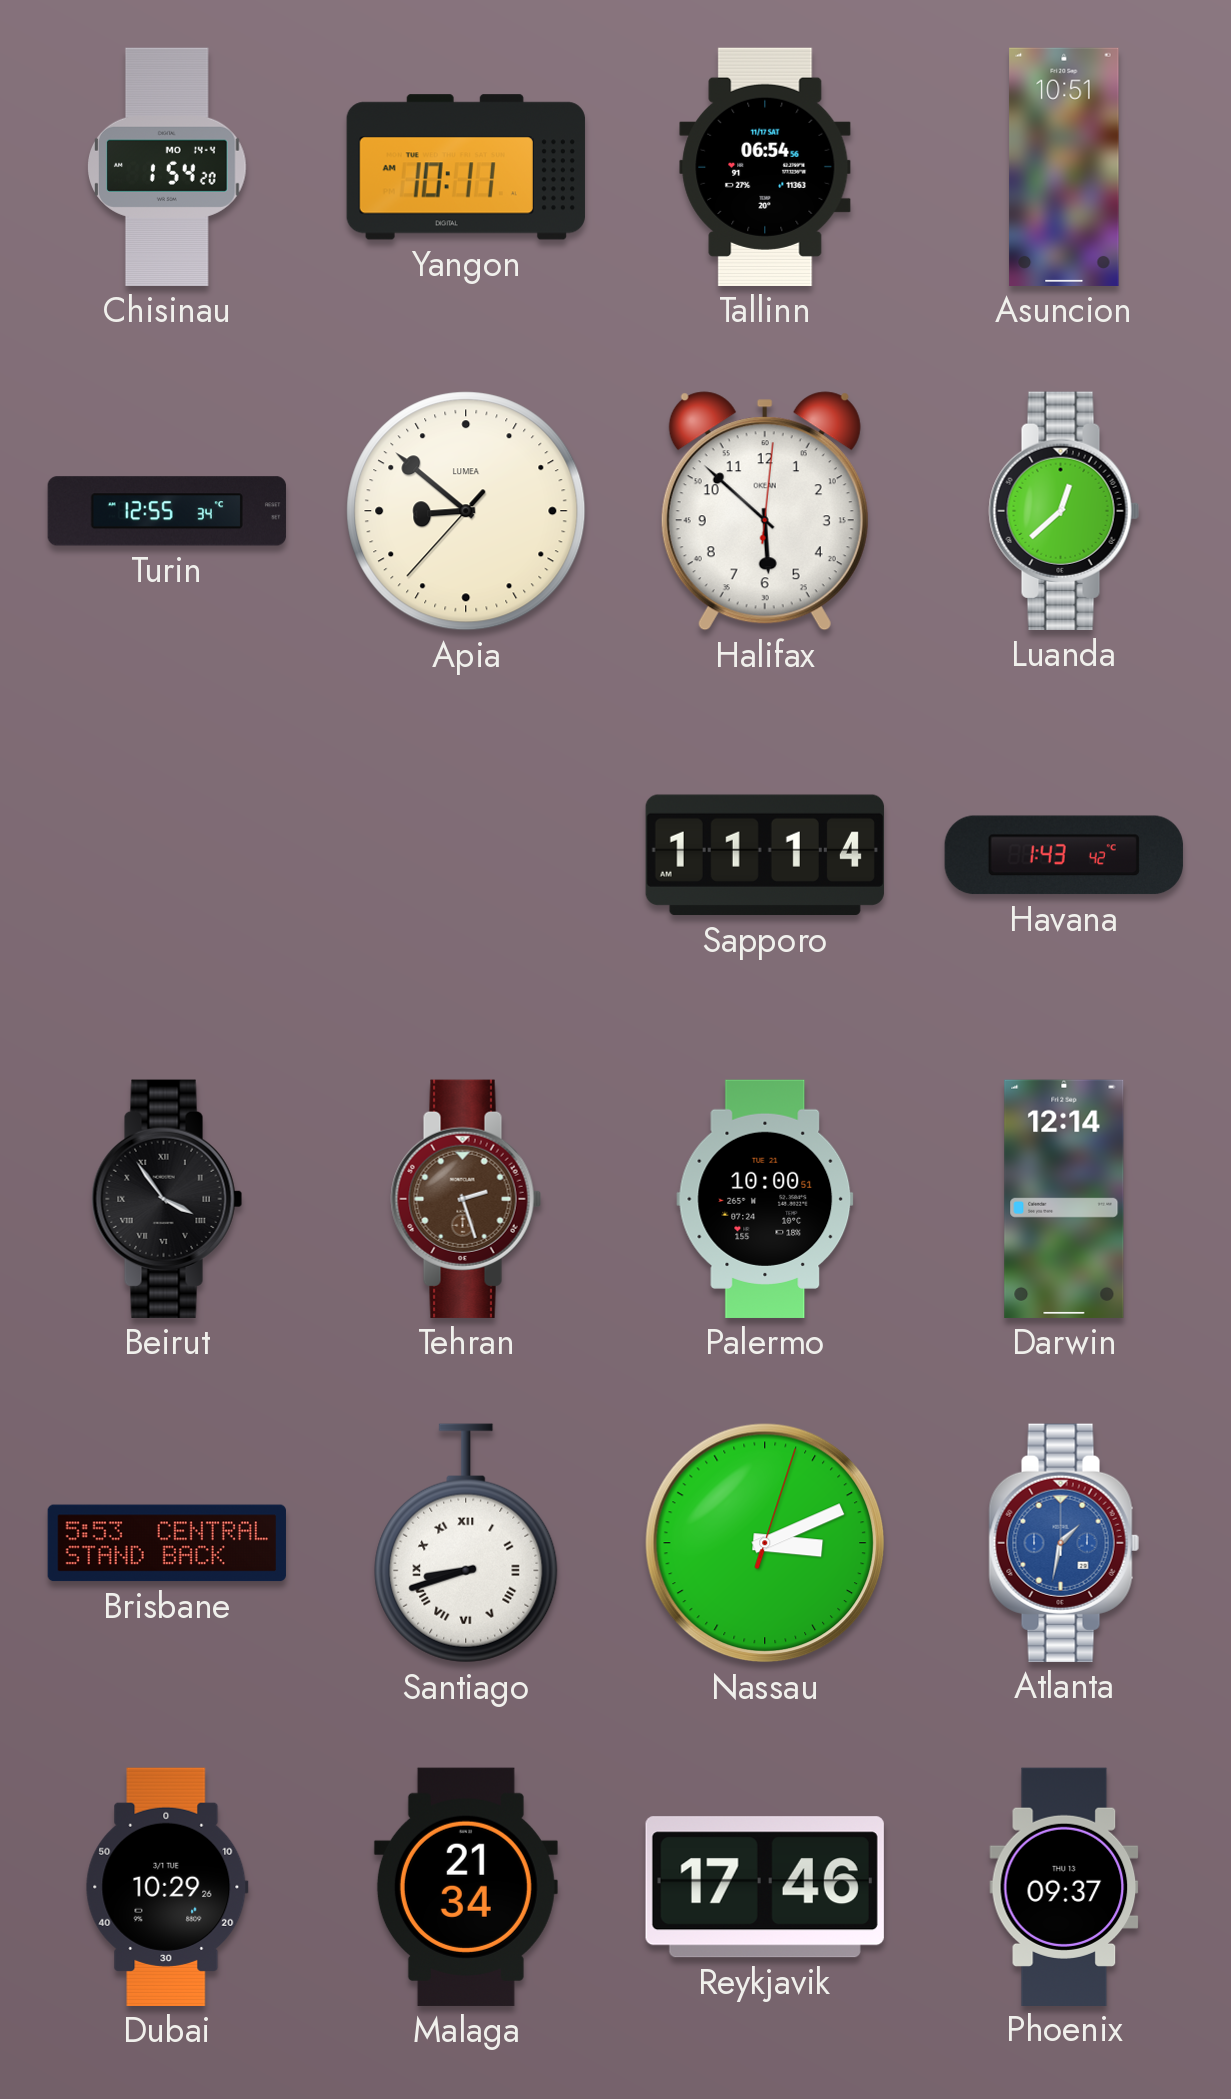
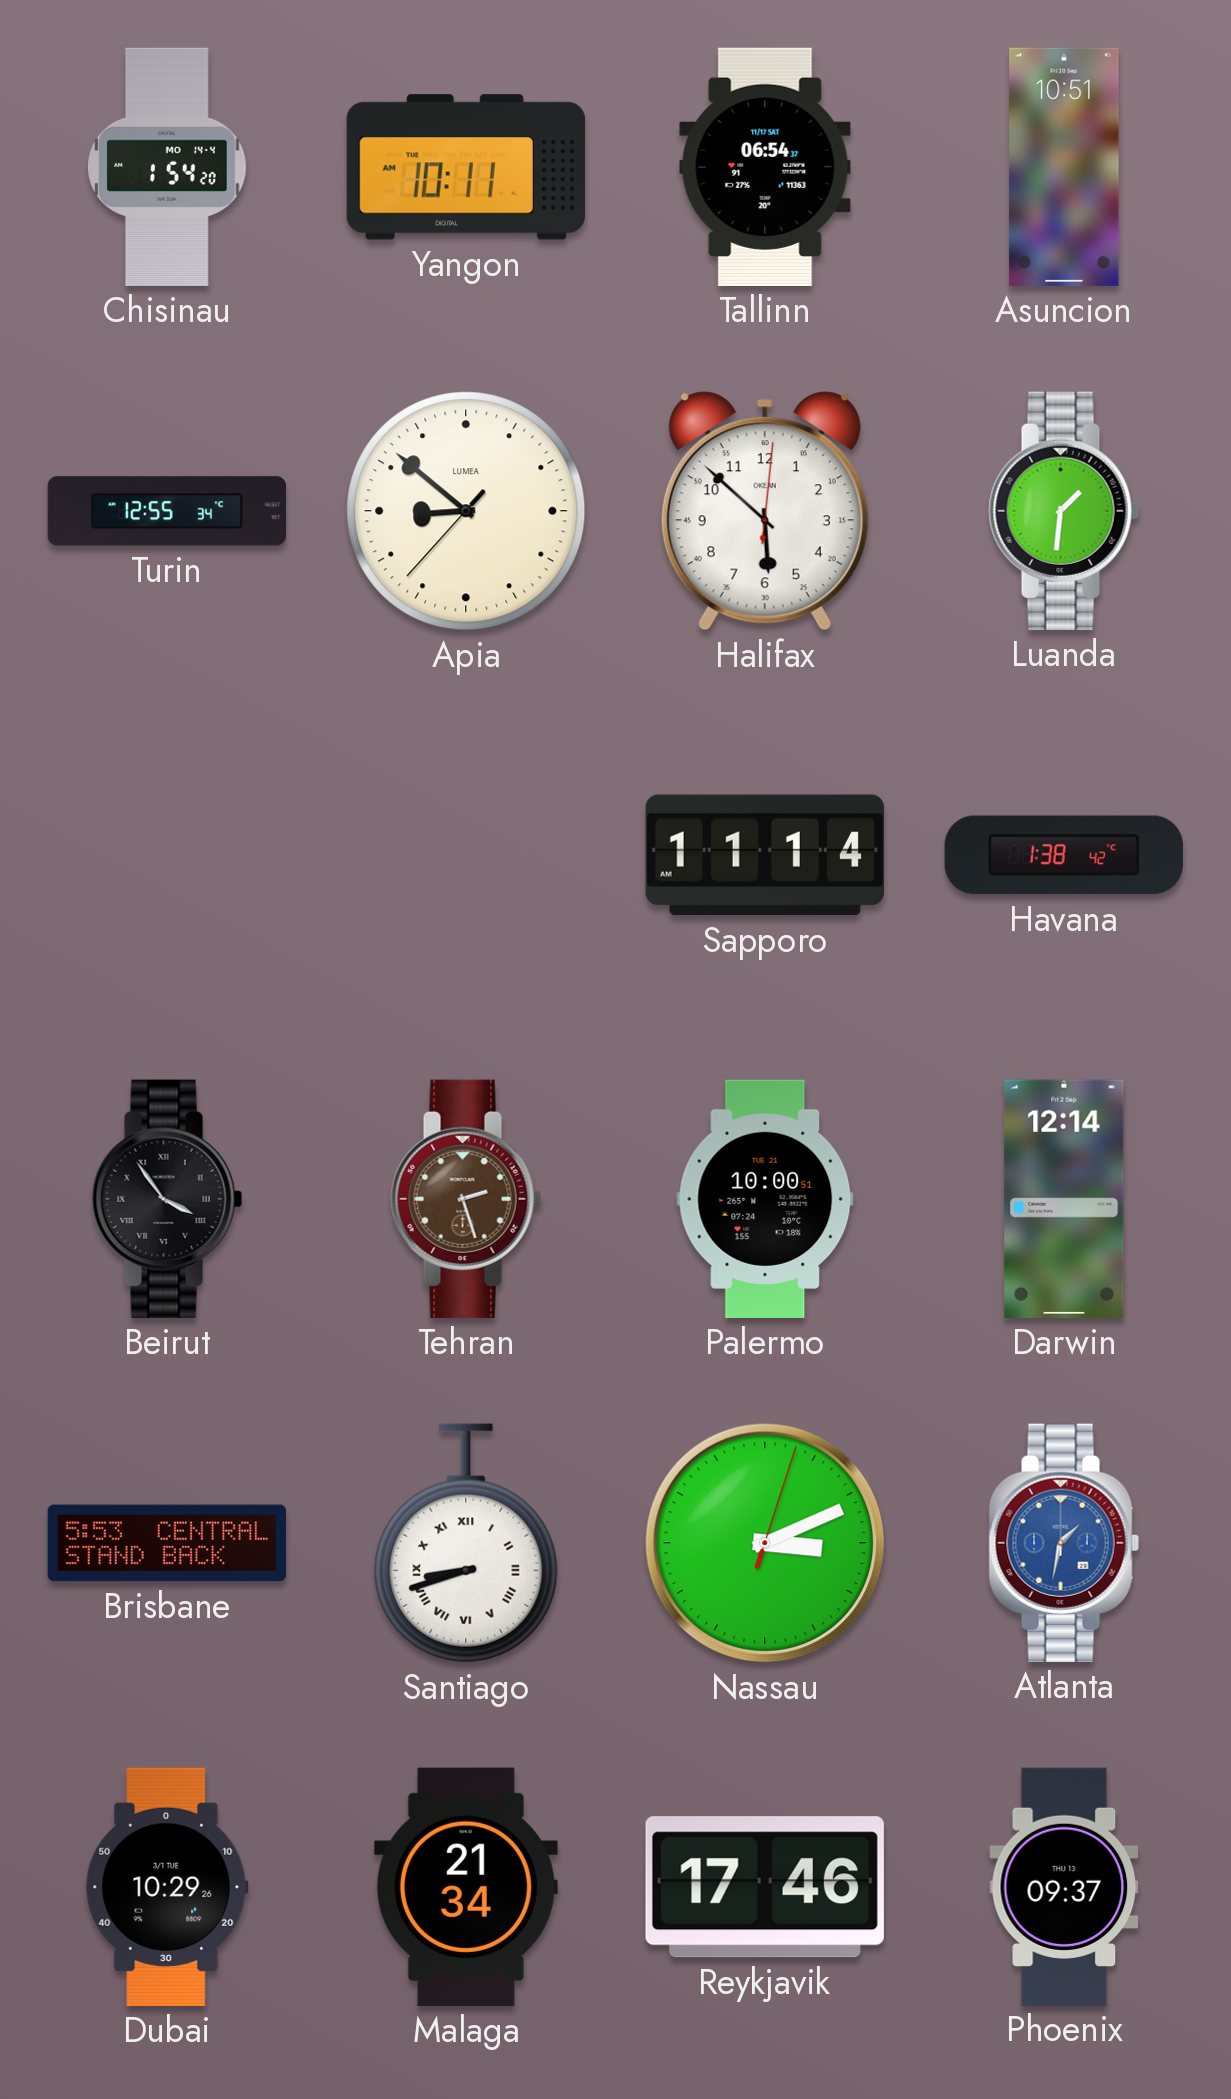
Tallinn: 06:54:56 -> 06:54:37
Luanda: 12:38 -> 1:31
Havana: 1:43 -> 1:38
